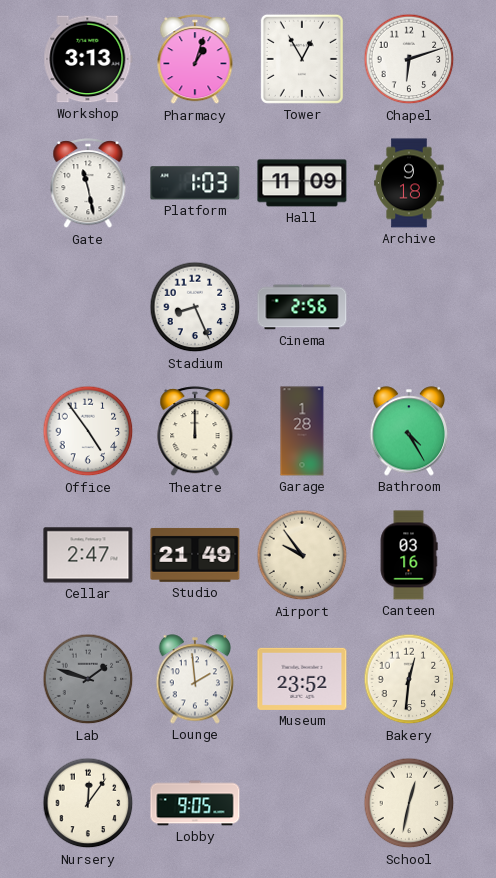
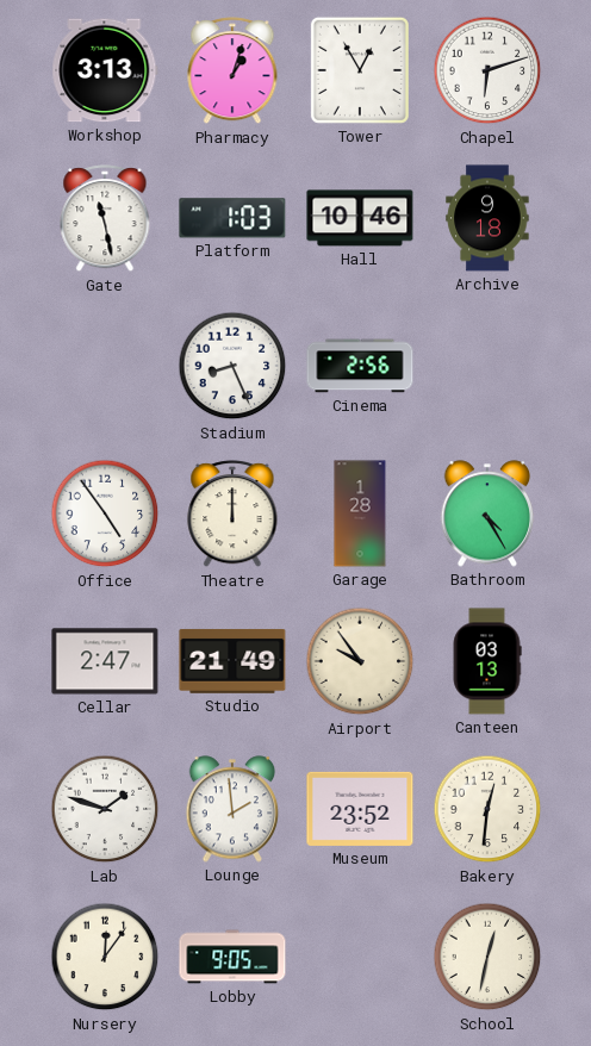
Hall: 11:09 -> 10:46
Canteen: 03:16 -> 03:13
Lab dial: grey -> white
